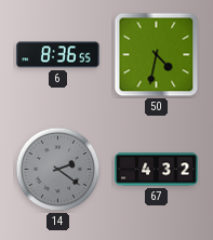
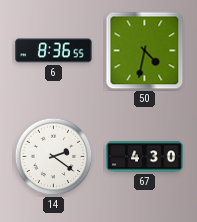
14 dial: grey -> white
67: 4:32 -> 4:30
